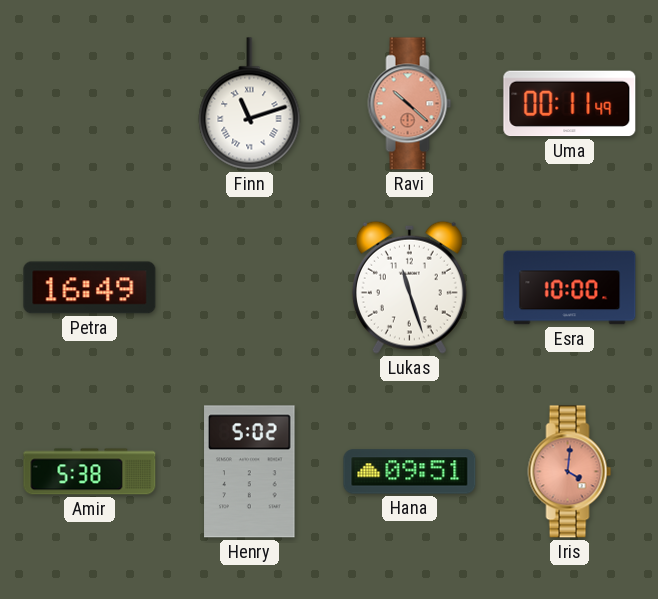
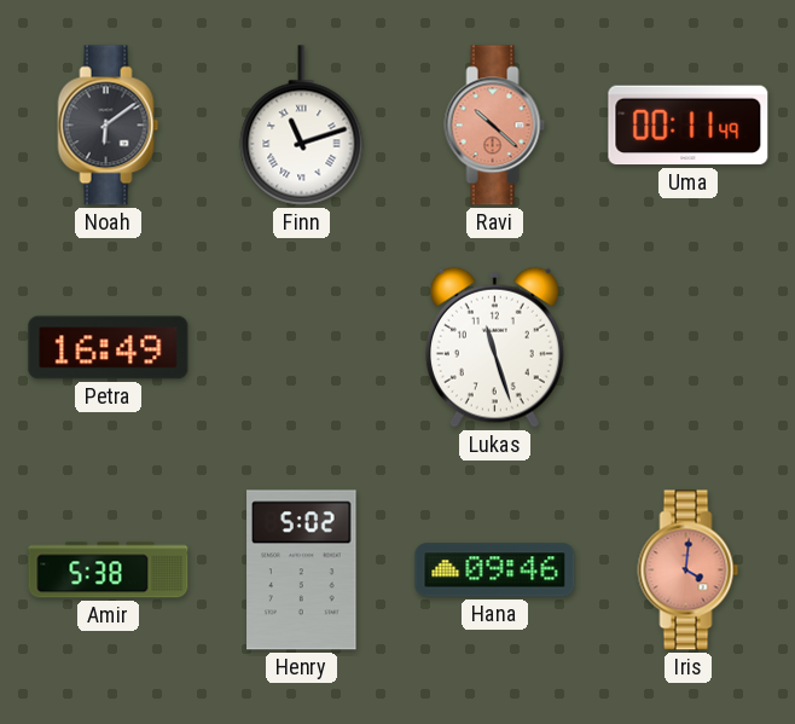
Noah: none -> 6:09
Esra: 10:00 -> none
Hana: 09:51 -> 09:46
